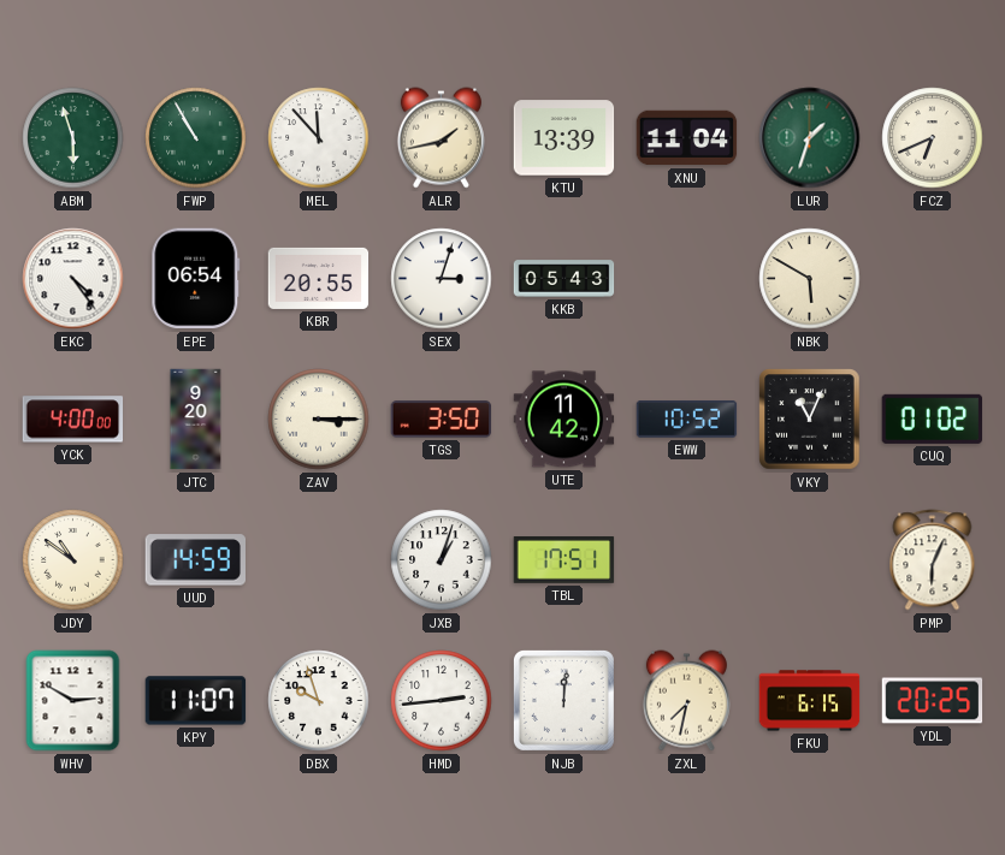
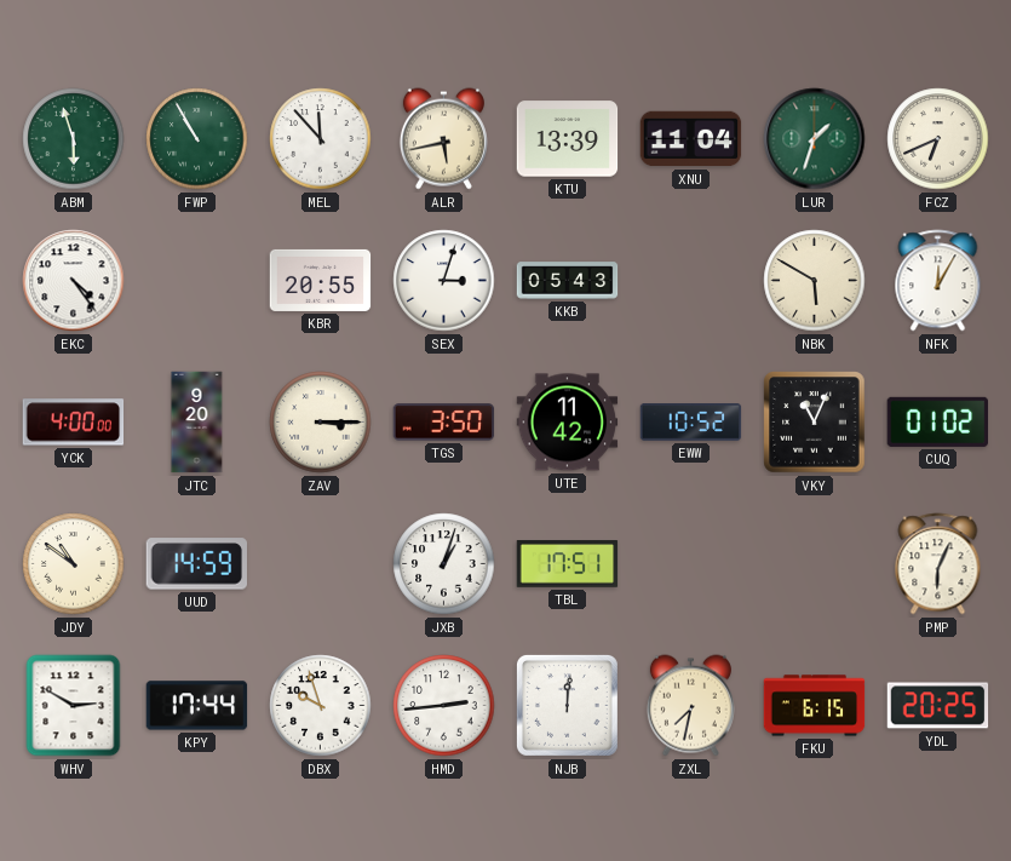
ALR: 1:43 -> 5:43
EPE: 06:54 -> none
NFK: none -> 12:05
KPY: 11:07 -> 17:44
